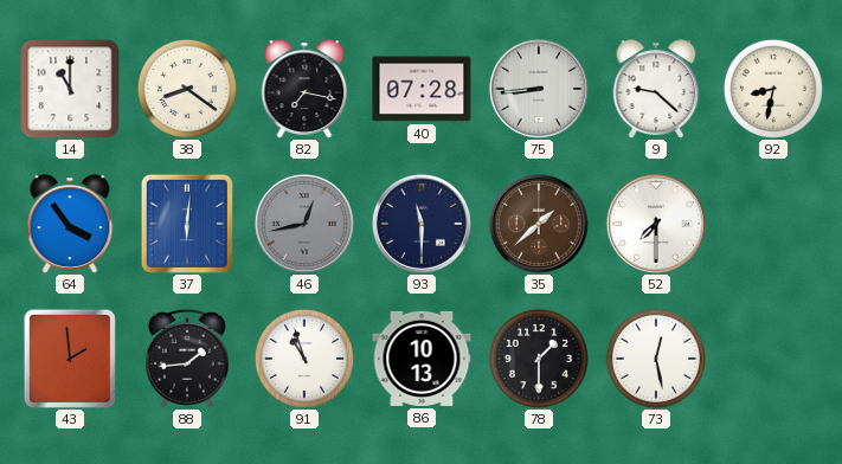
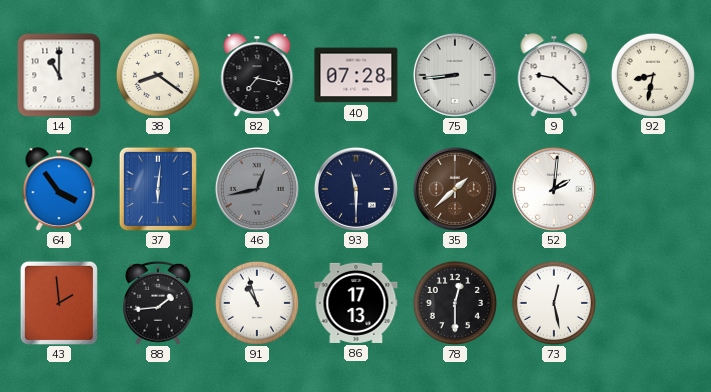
52: 7:30 -> 2:01
86: 10:13 -> 17:13
78: 1:30 -> 12:30
